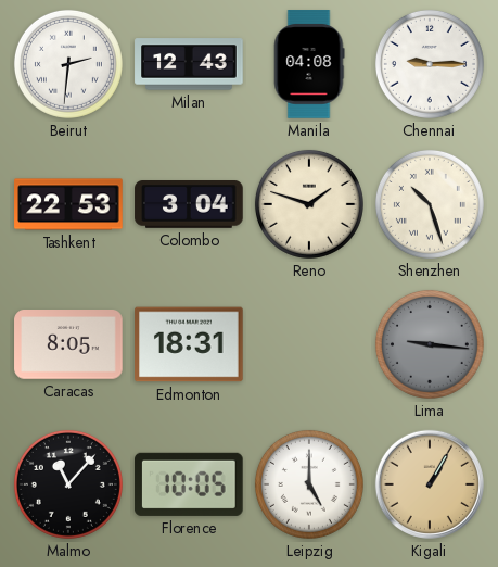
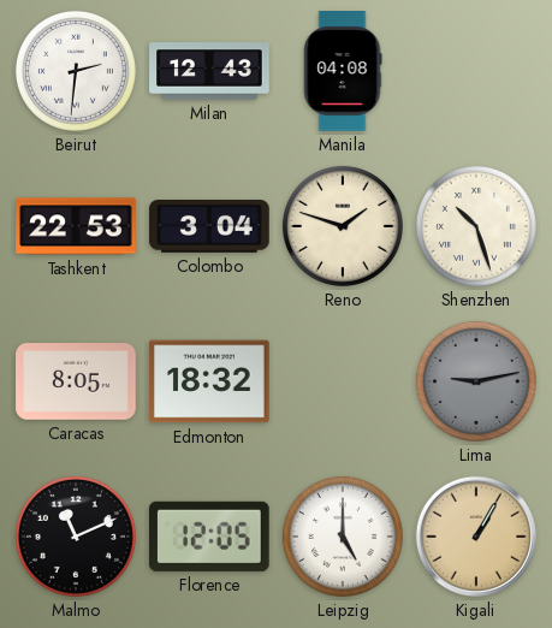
Chennai: 9:15 -> none
Edmonton: 18:31 -> 18:32
Lima: 9:16 -> 9:13
Malmo: 11:07 -> 11:11
Florence: 10:05 -> 12:05
